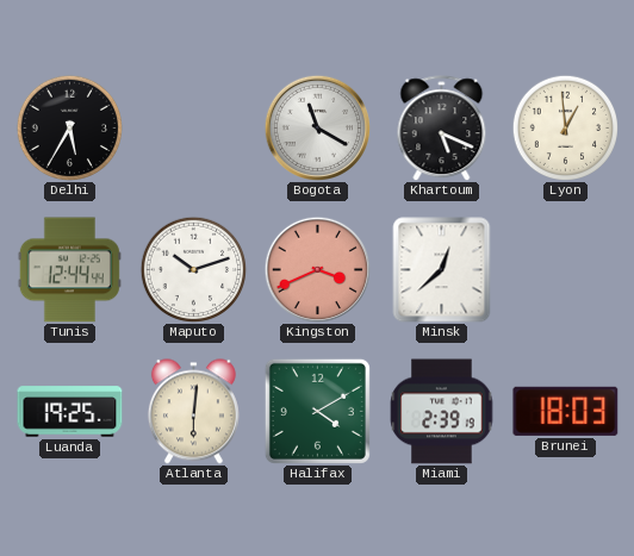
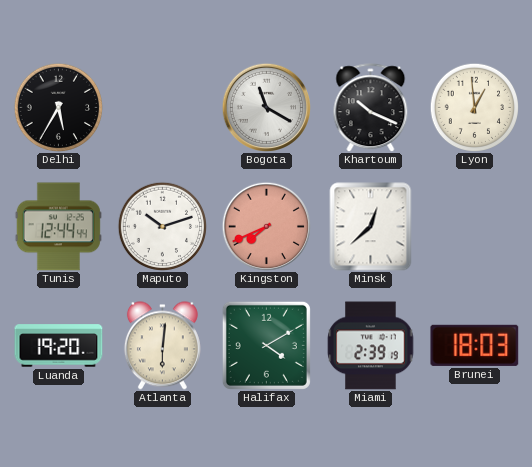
Khartoum: 5:19 -> 10:19
Kingston: 3:41 -> 7:41
Luanda: 19:25 -> 19:20
